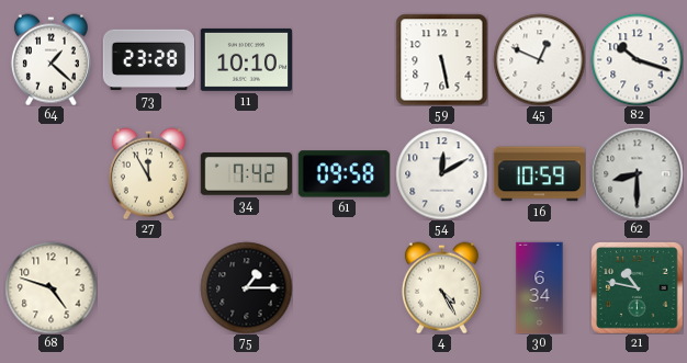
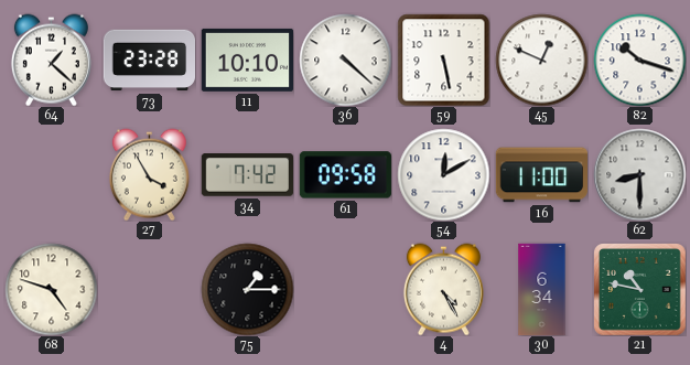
36: none -> 4:22
27: 11:55 -> 3:55
16: 10:59 -> 11:00
